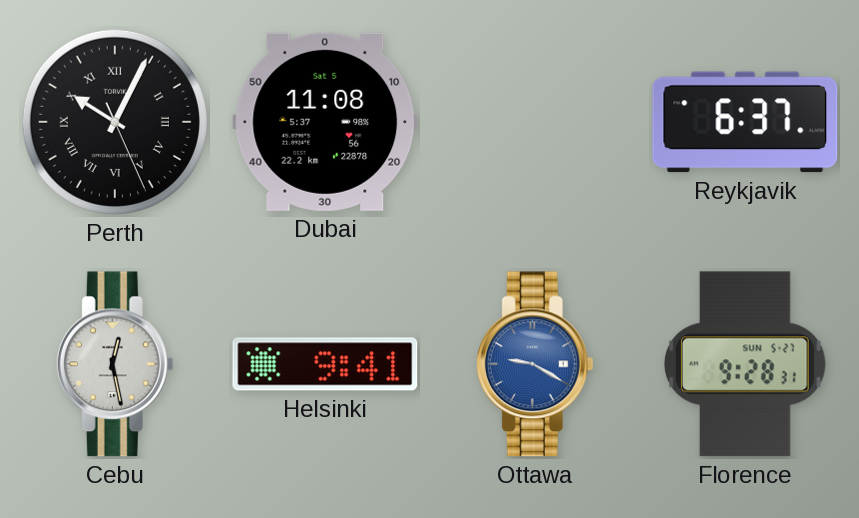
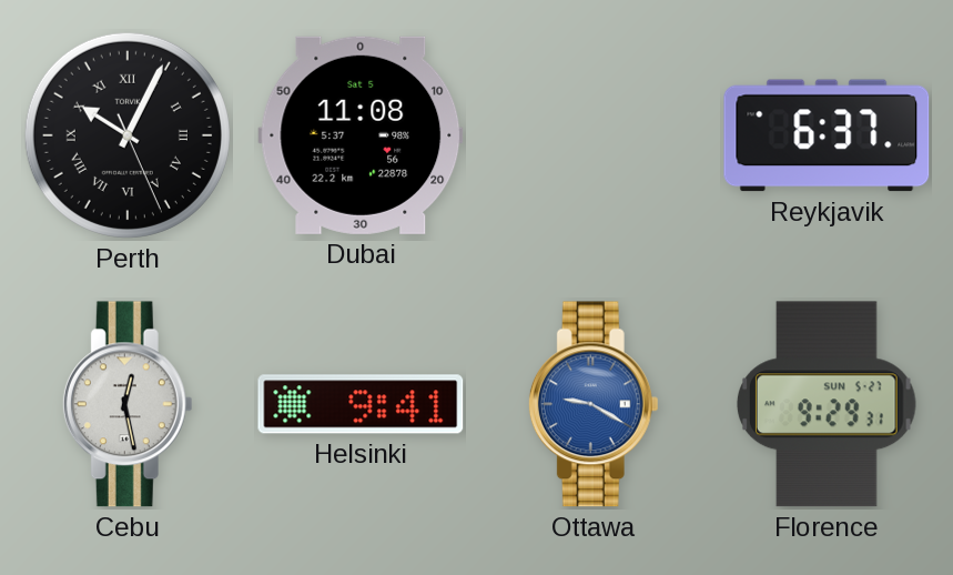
Florence: 9:28 -> 9:29
